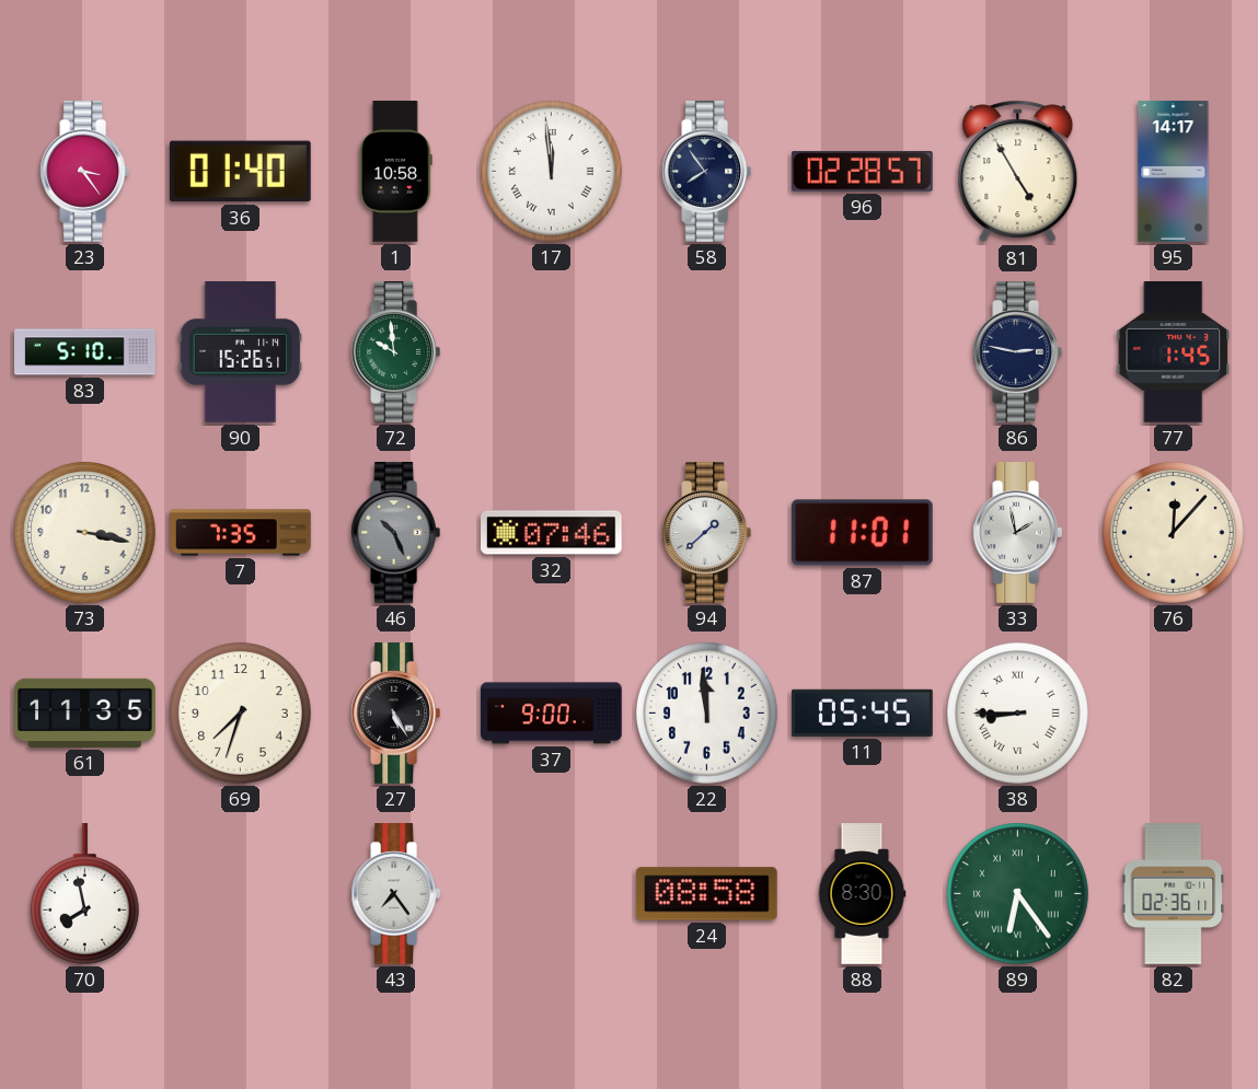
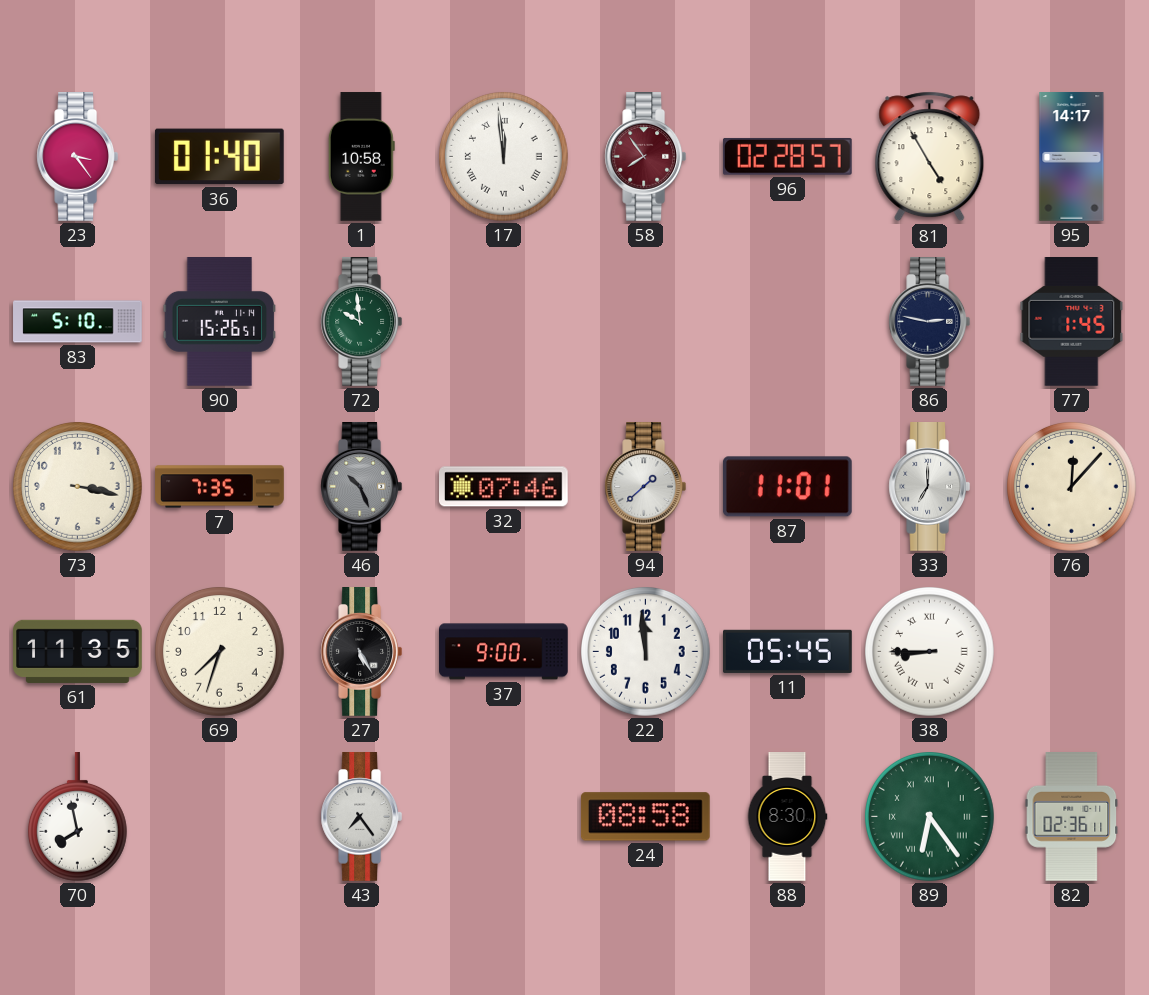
58 dial: navy -> burgundy
33: 1:58 -> 7:00
